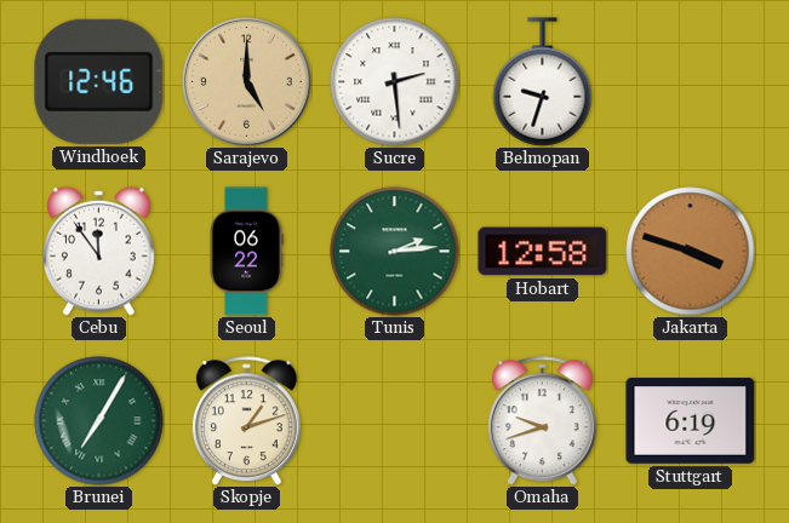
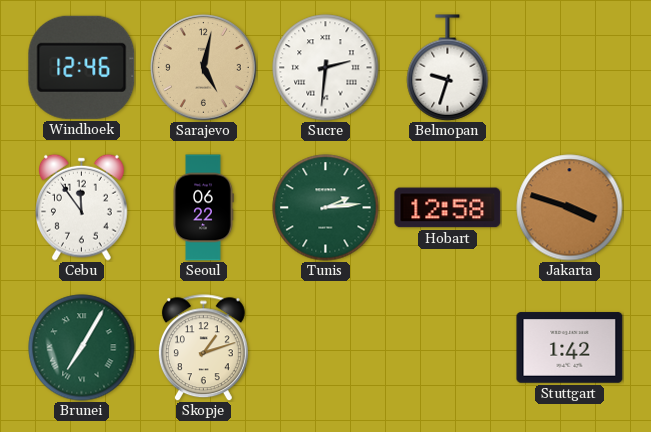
Sarajevo: 5:00 -> 5:02
Sucre: 2:29 -> 2:31
Omaha: 9:42 -> none
Stuttgart: 6:19 -> 1:42
